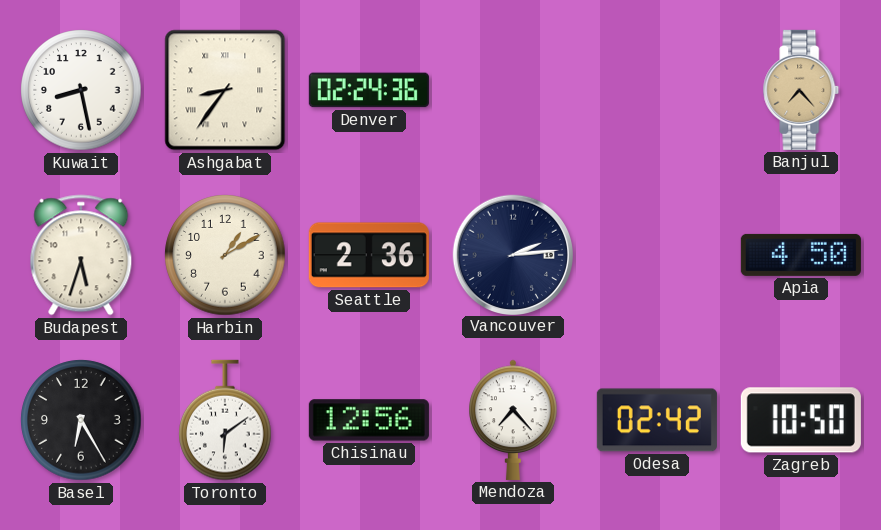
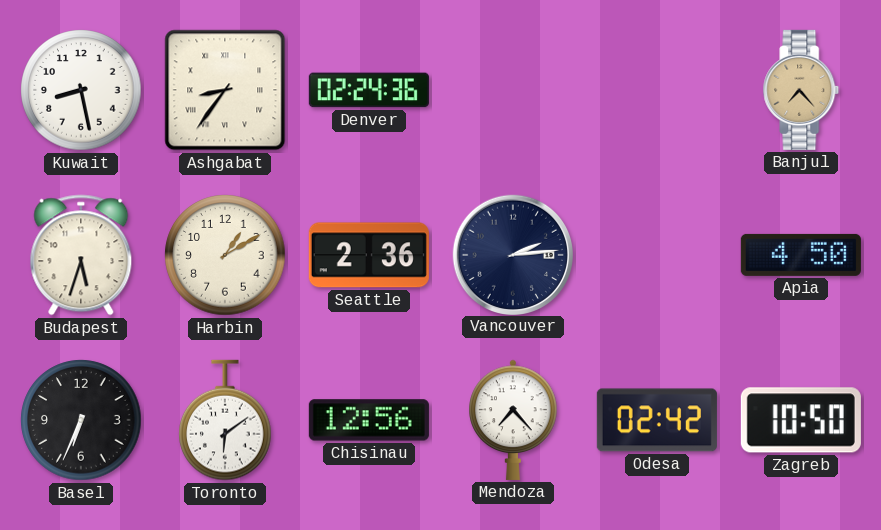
Basel: 6:25 -> 6:34
